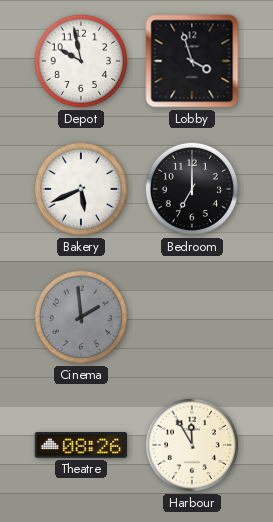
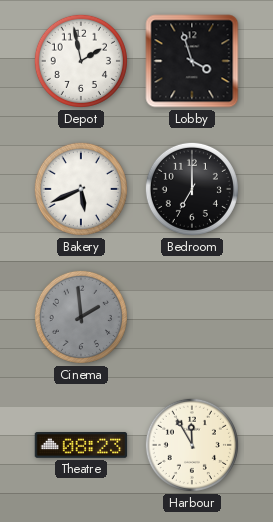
Depot: 9:58 -> 1:58
Theatre: 08:26 -> 08:23
